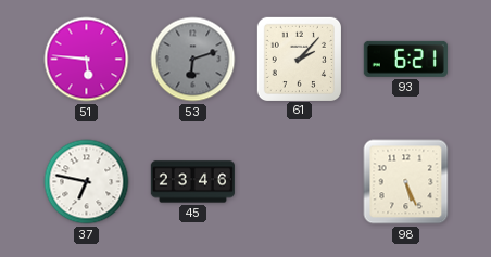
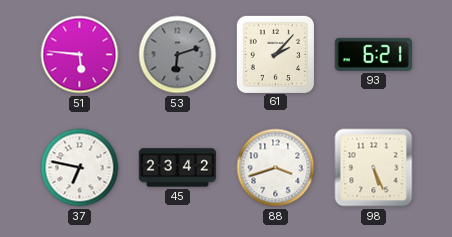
45: 23:46 -> 23:42
88: none -> 3:42
